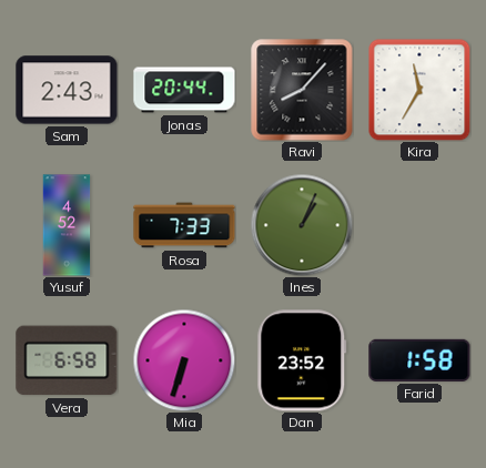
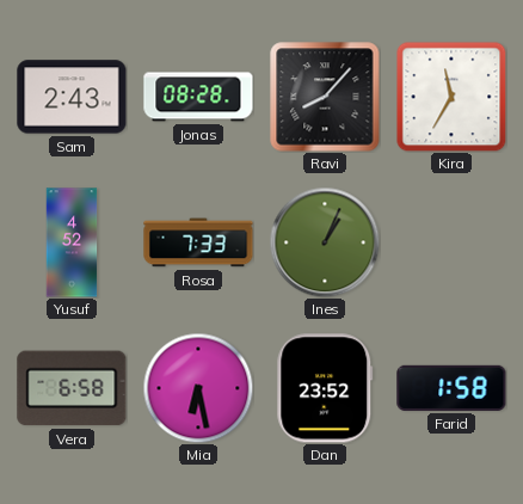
Jonas: 20:44 -> 08:28
Mia: 6:33 -> 6:28
